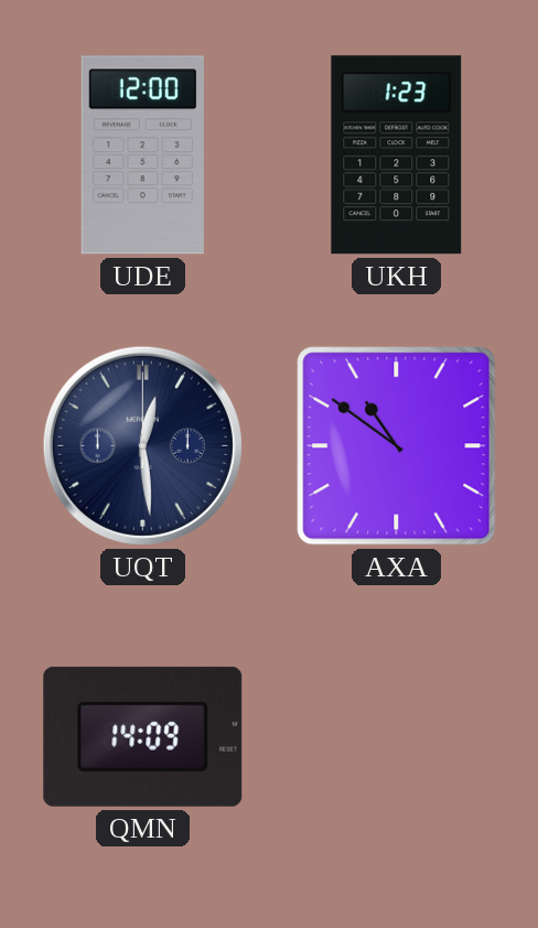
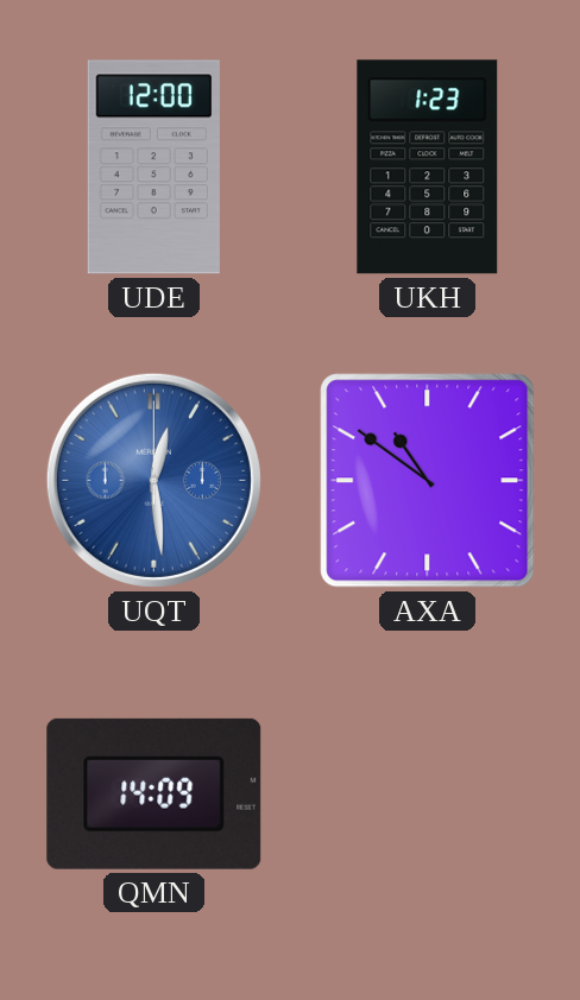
UQT dial: navy -> blue
